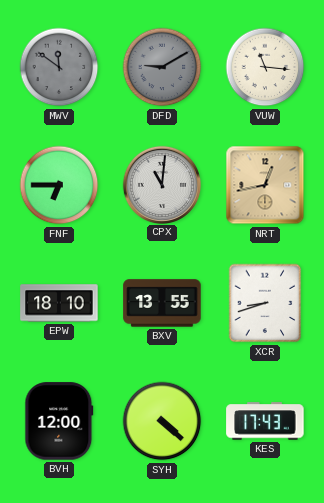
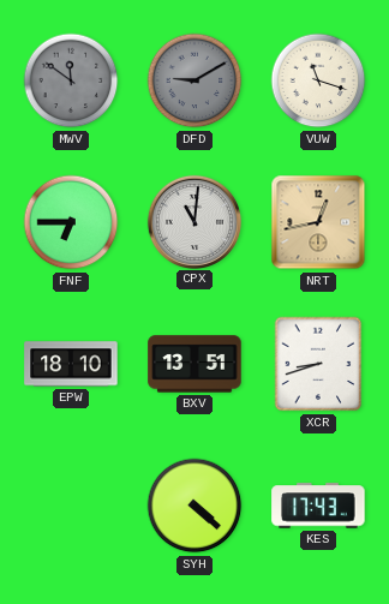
VUW: 11:16 -> 11:18
BXV: 13:55 -> 13:51
BVH: 12:00 -> none
